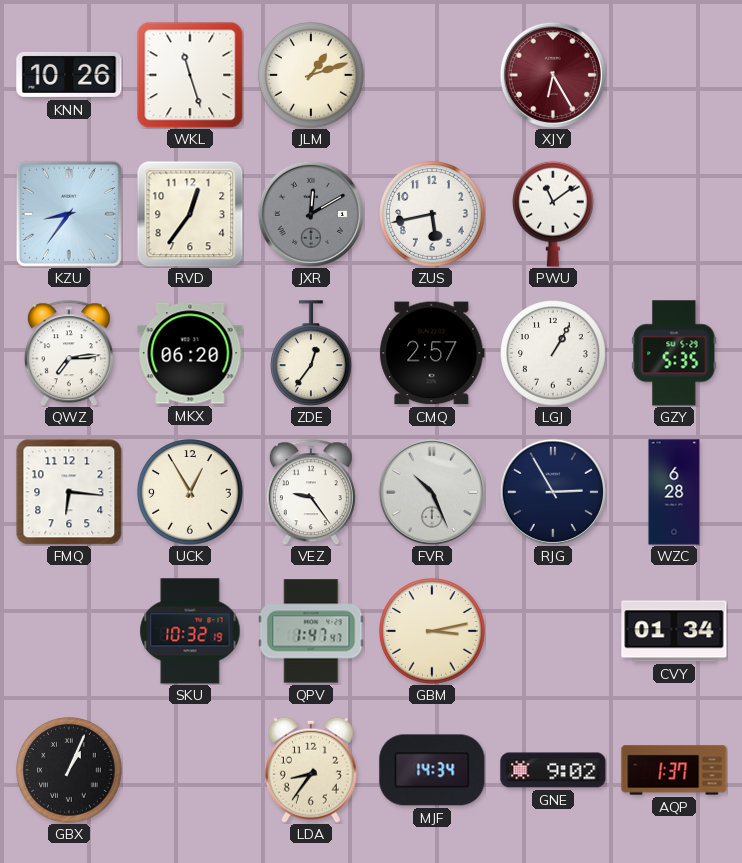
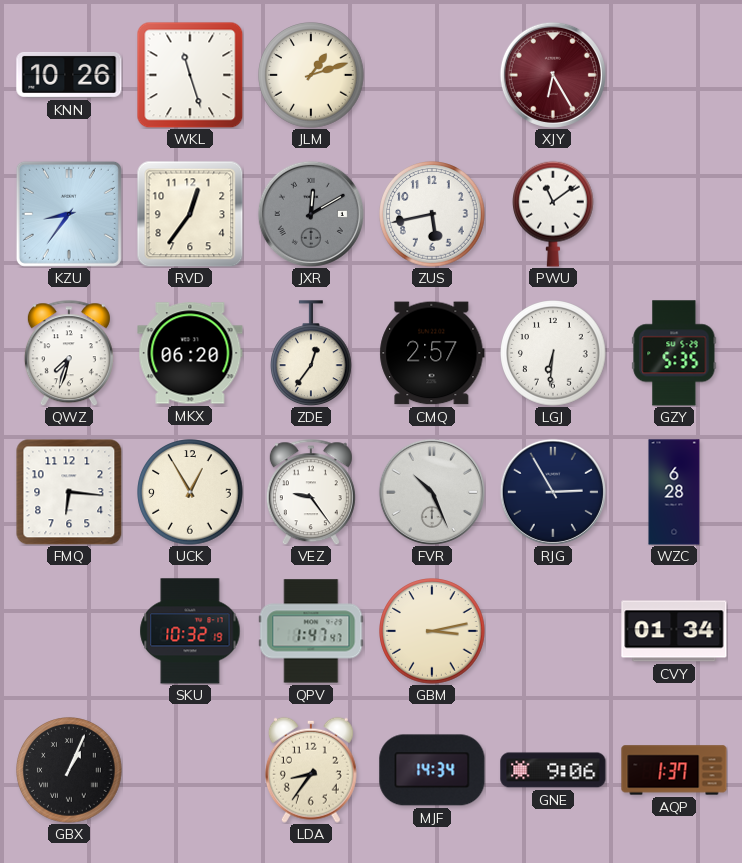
QWZ: 7:14 -> 7:33
LGJ: 1:05 -> 6:31
GNE: 9:02 -> 9:06
